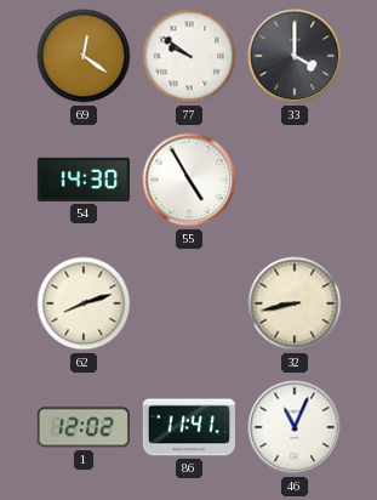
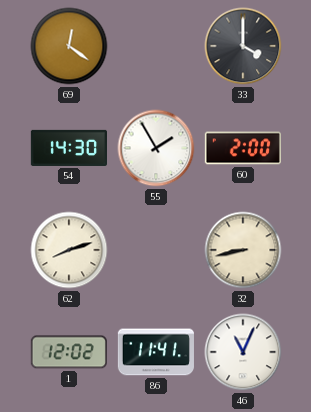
77: 9:51 -> none
55: 4:55 -> 1:55
60: none -> 2:00
